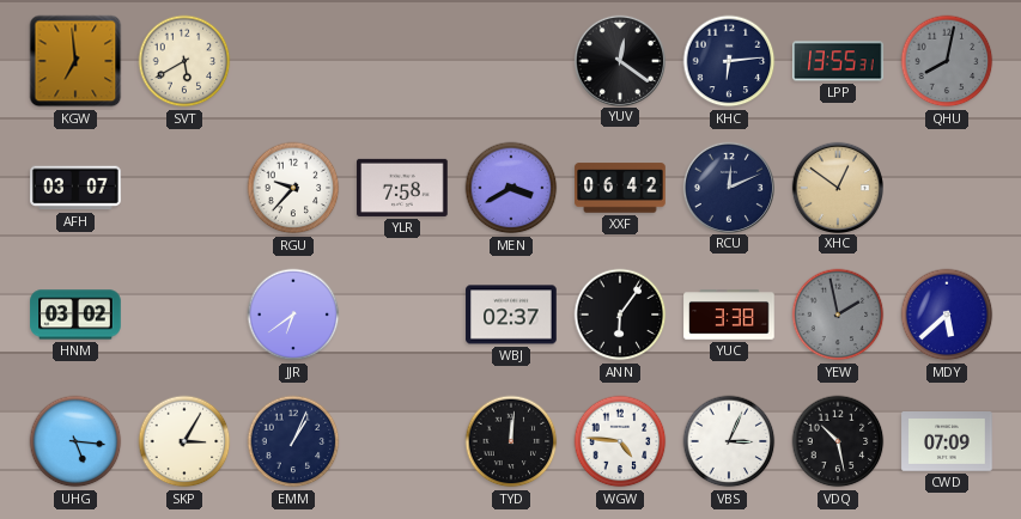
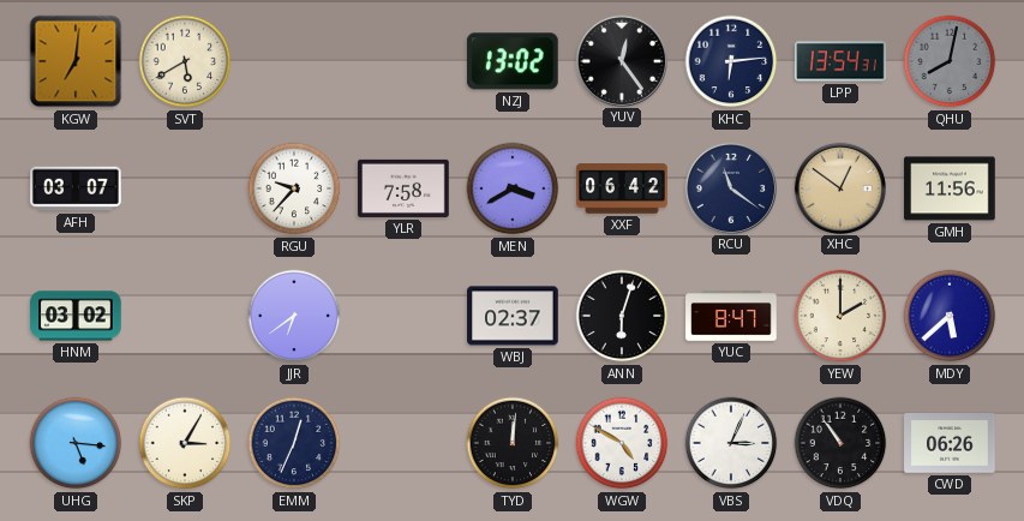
KGW: 6:59 -> 7:01
NZJ: none -> 13:02
YUV: 12:21 -> 12:24
LPP: 13:55 -> 13:54
RCU: 12:11 -> 11:21
GMH: none -> 11:56
ANN: 6:06 -> 6:03
YUC: 3:38 -> 8:47
YEW: 1:58 -> 2:00
YEW dial: grey -> cream
EMM: 1:04 -> 12:34
WGW: 4:46 -> 4:50
VDQ: 10:28 -> 10:54
CWD: 07:09 -> 06:26
